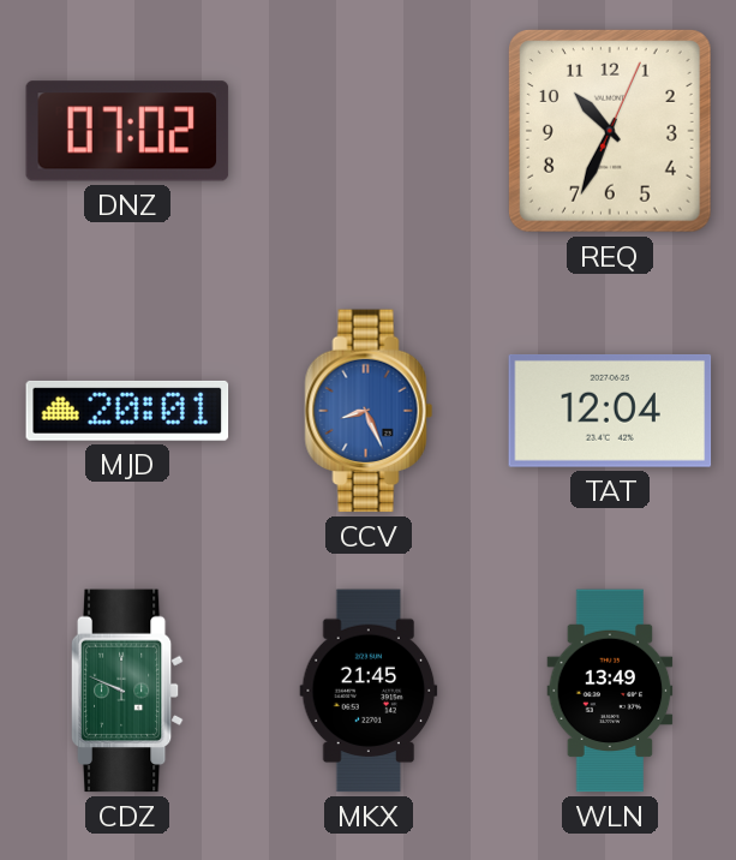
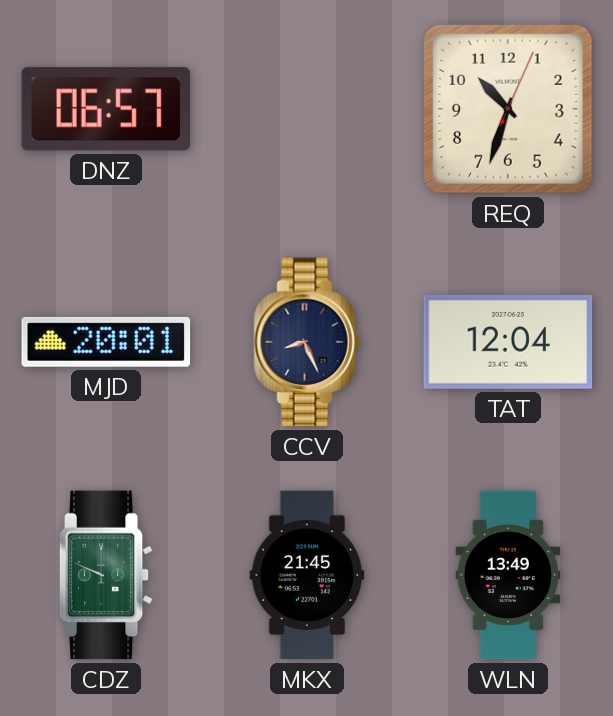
DNZ: 07:02 -> 06:57
REQ: 10:34 -> 10:33
CCV dial: blue -> navy
